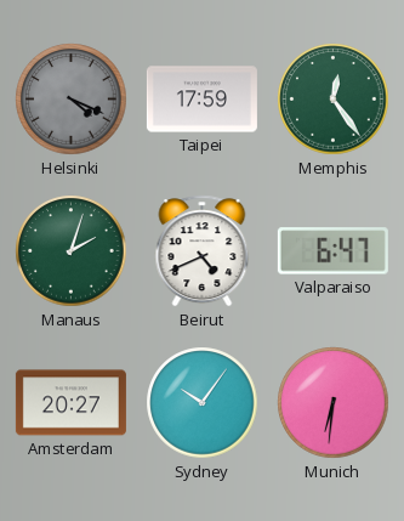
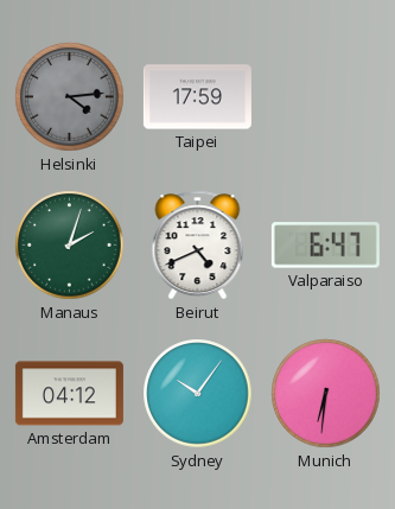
Helsinki: 4:19 -> 4:14
Memphis: 12:24 -> none
Amsterdam: 20:27 -> 04:12
